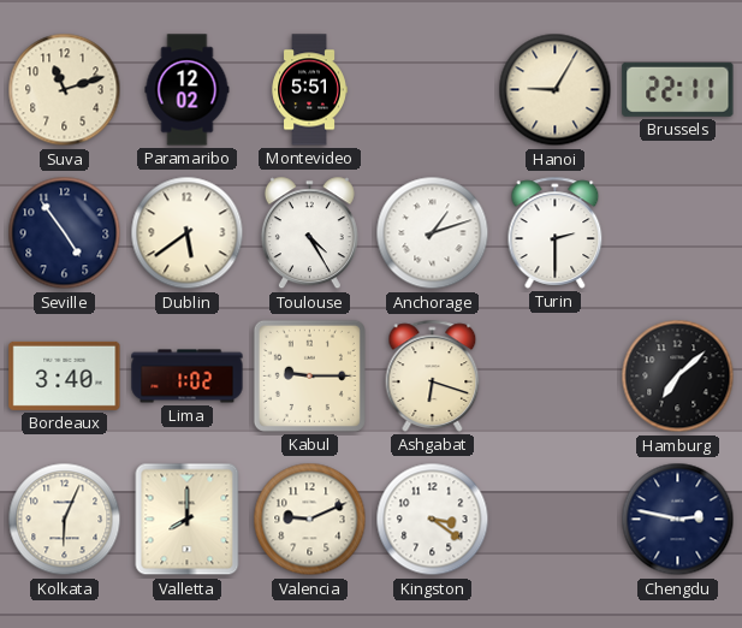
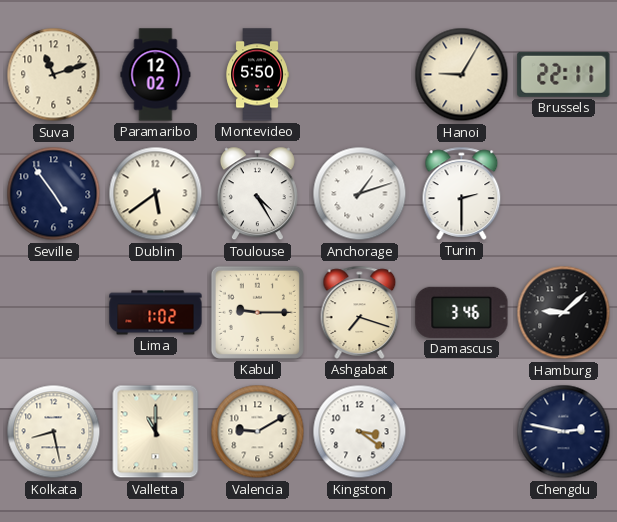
Montevideo: 5:51 -> 5:50
Bordeaux: 3:40 -> none
Ashgabat: 6:18 -> 7:18
Damascus: none -> 3:46
Hamburg: 7:08 -> 9:08
Kolkata: 6:04 -> 8:28
Valletta: 8:00 -> 11:00
Valencia: 9:11 -> 9:10
